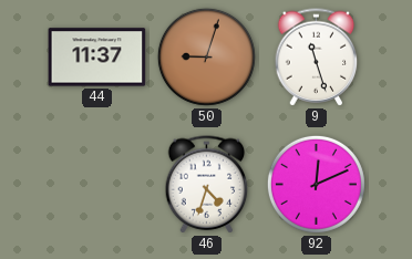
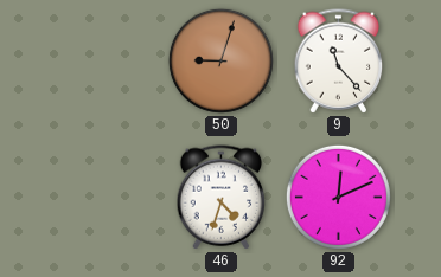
44: 11:37 -> none
9: 11:27 -> 11:23
